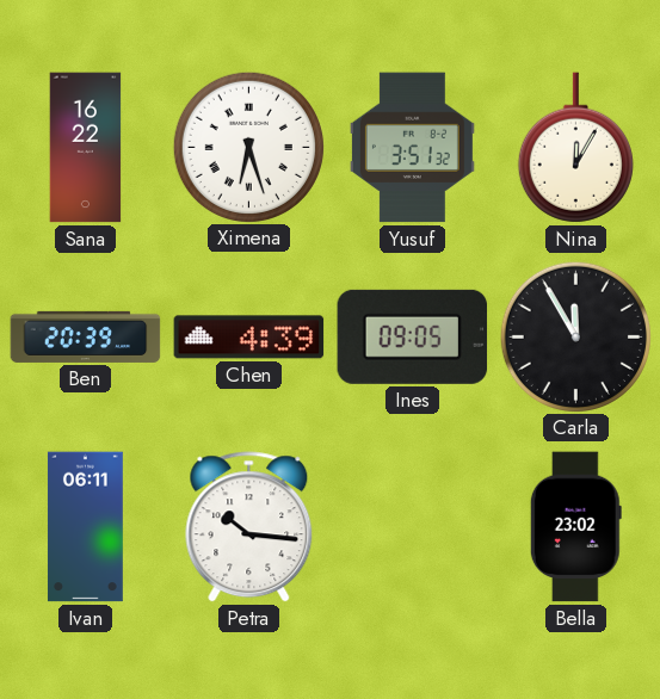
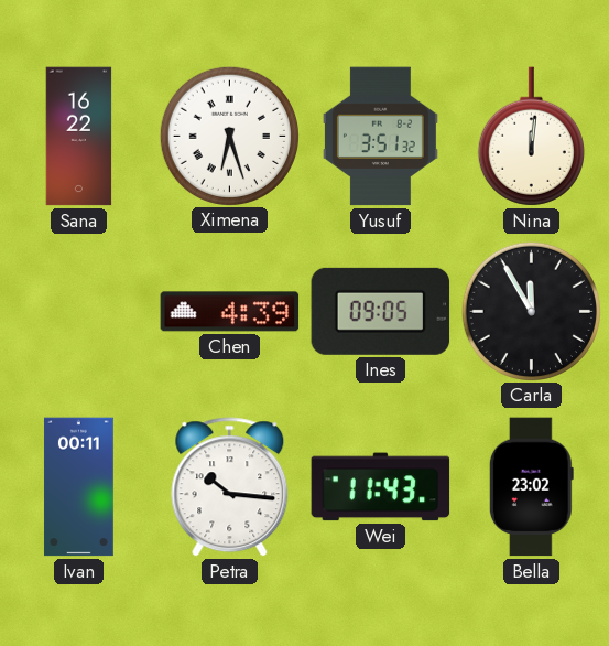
Nina: 12:05 -> 12:01
Ben: 20:39 -> none
Ivan: 06:11 -> 00:11
Wei: none -> 11:43
